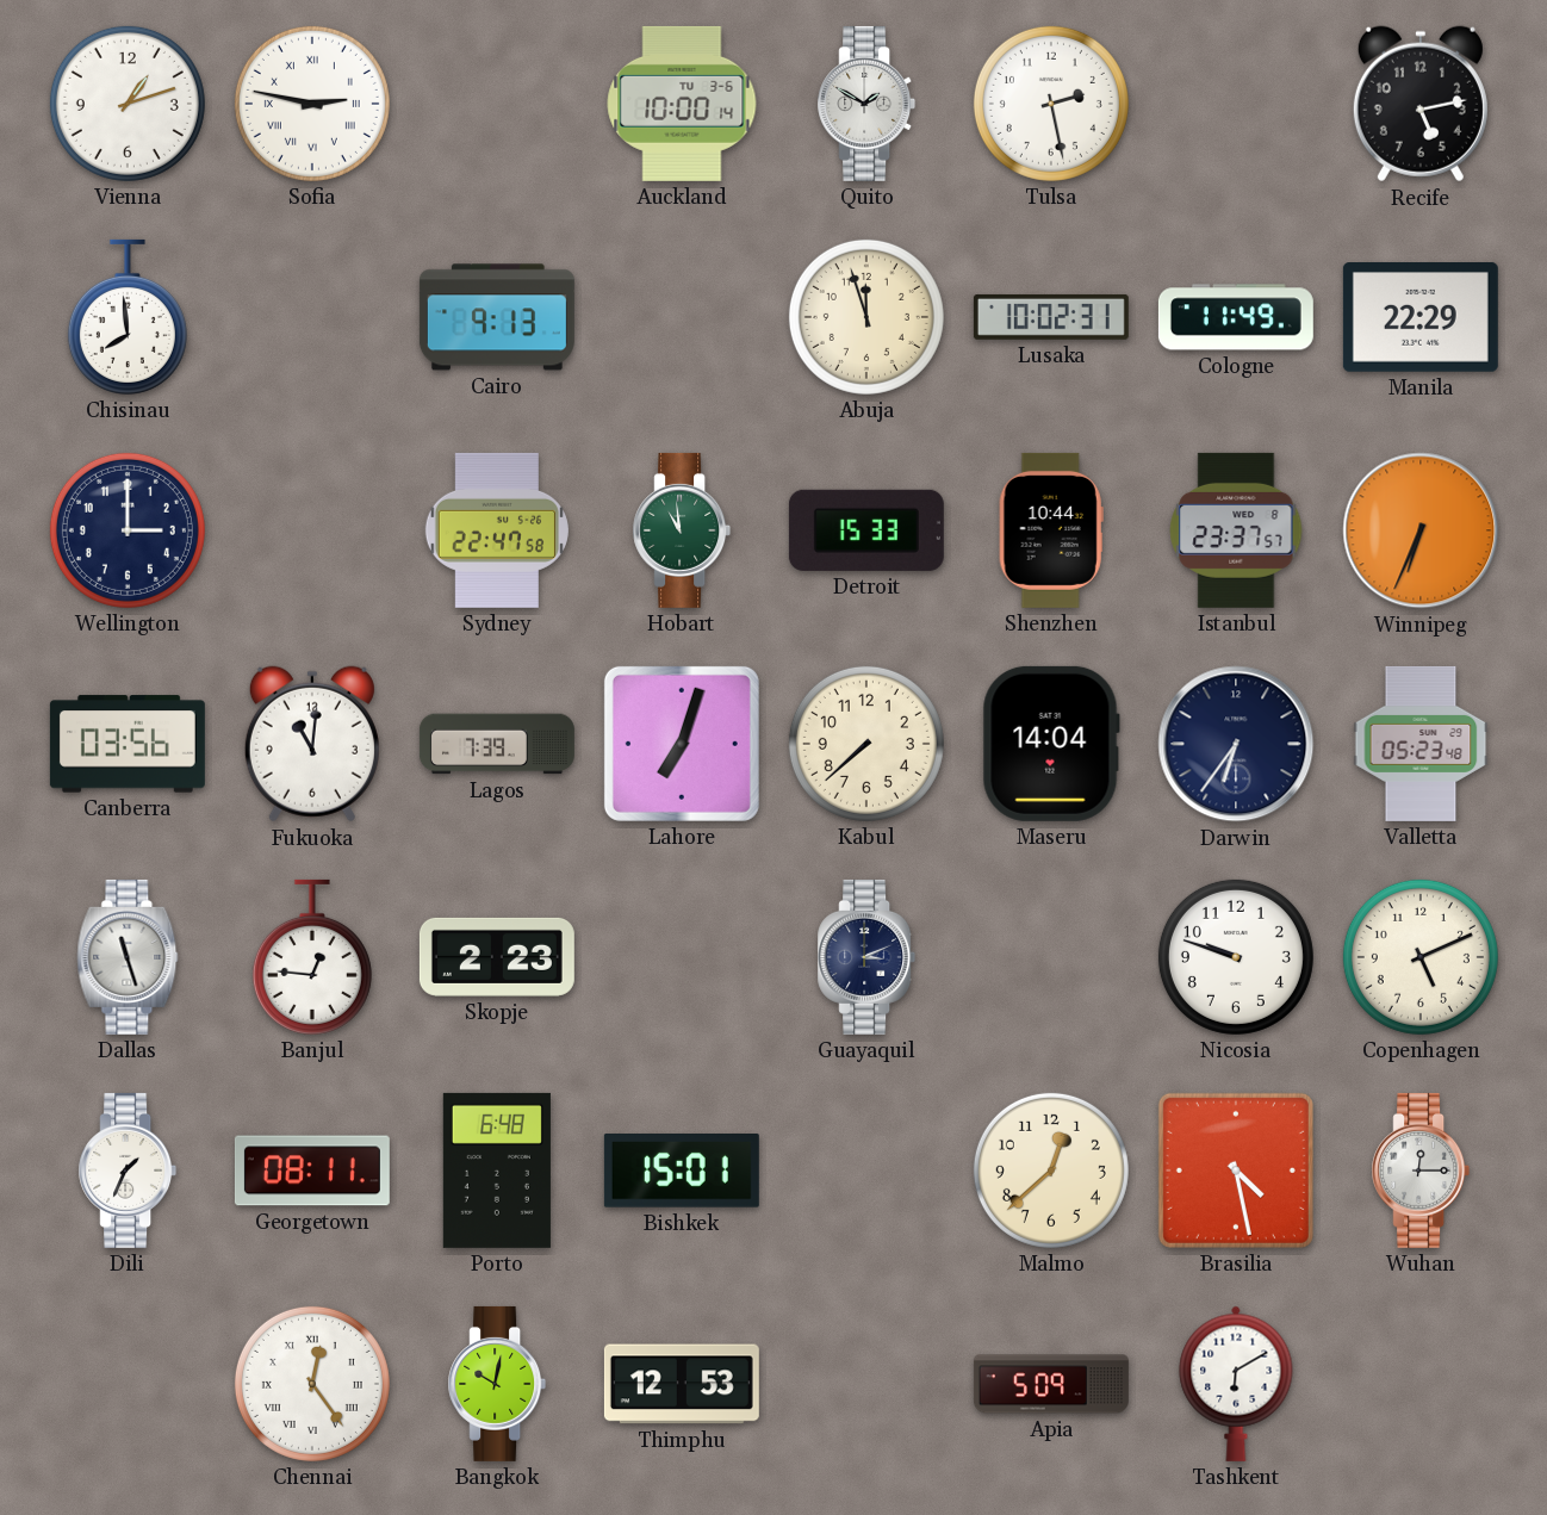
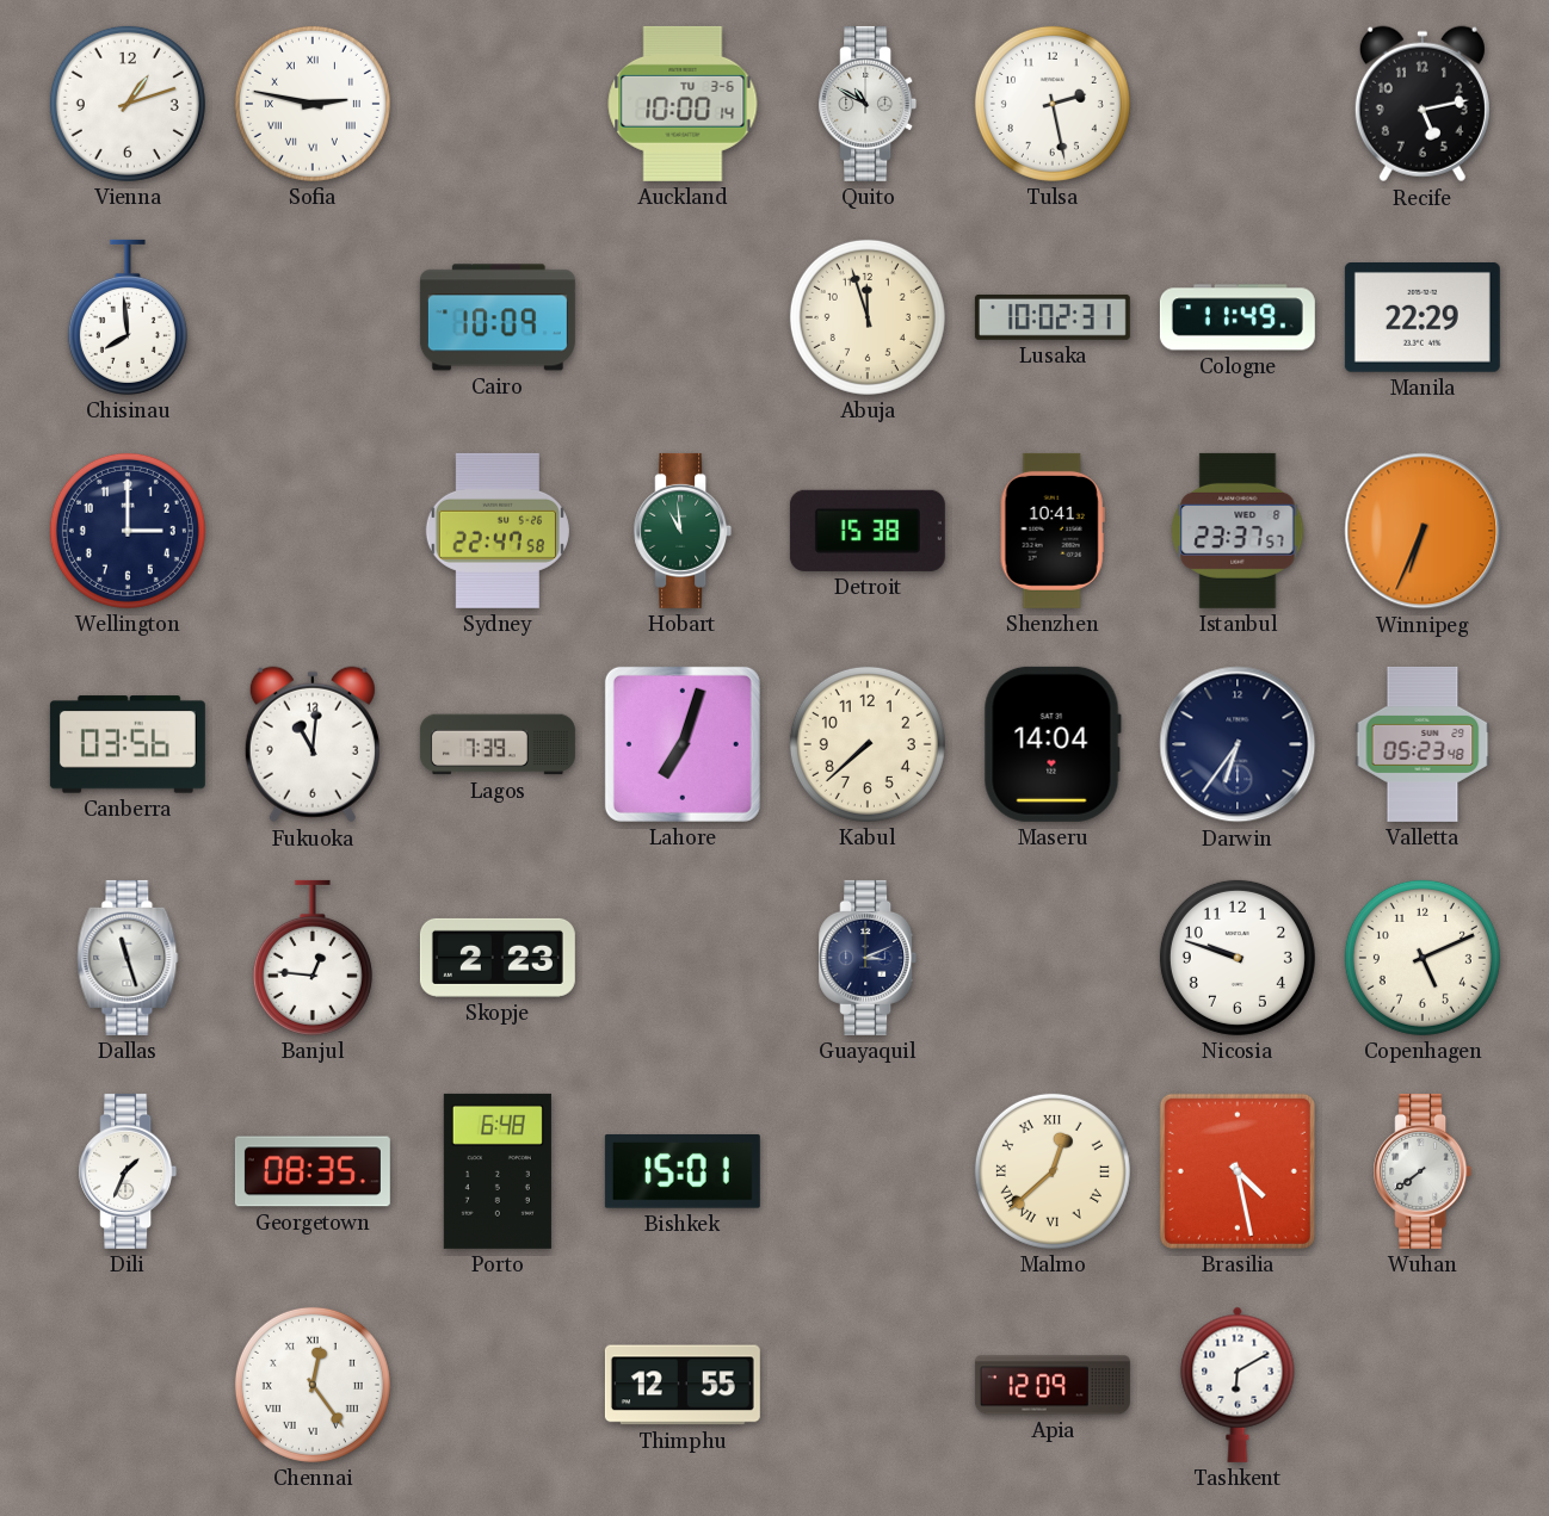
Quito: 1:50 -> 10:50
Cairo: 9:13 -> 10:09
Detroit: 15:33 -> 15:38
Shenzhen: 10:44 -> 10:41
Georgetown: 08:11 -> 08:35
Malmo numerals: Arabic -> Roman
Wuhan: 12:15 -> 7:39
Bangkok: 10:02 -> none
Thimphu: 12:53 -> 12:55
Apia: 5:09 -> 12:09
